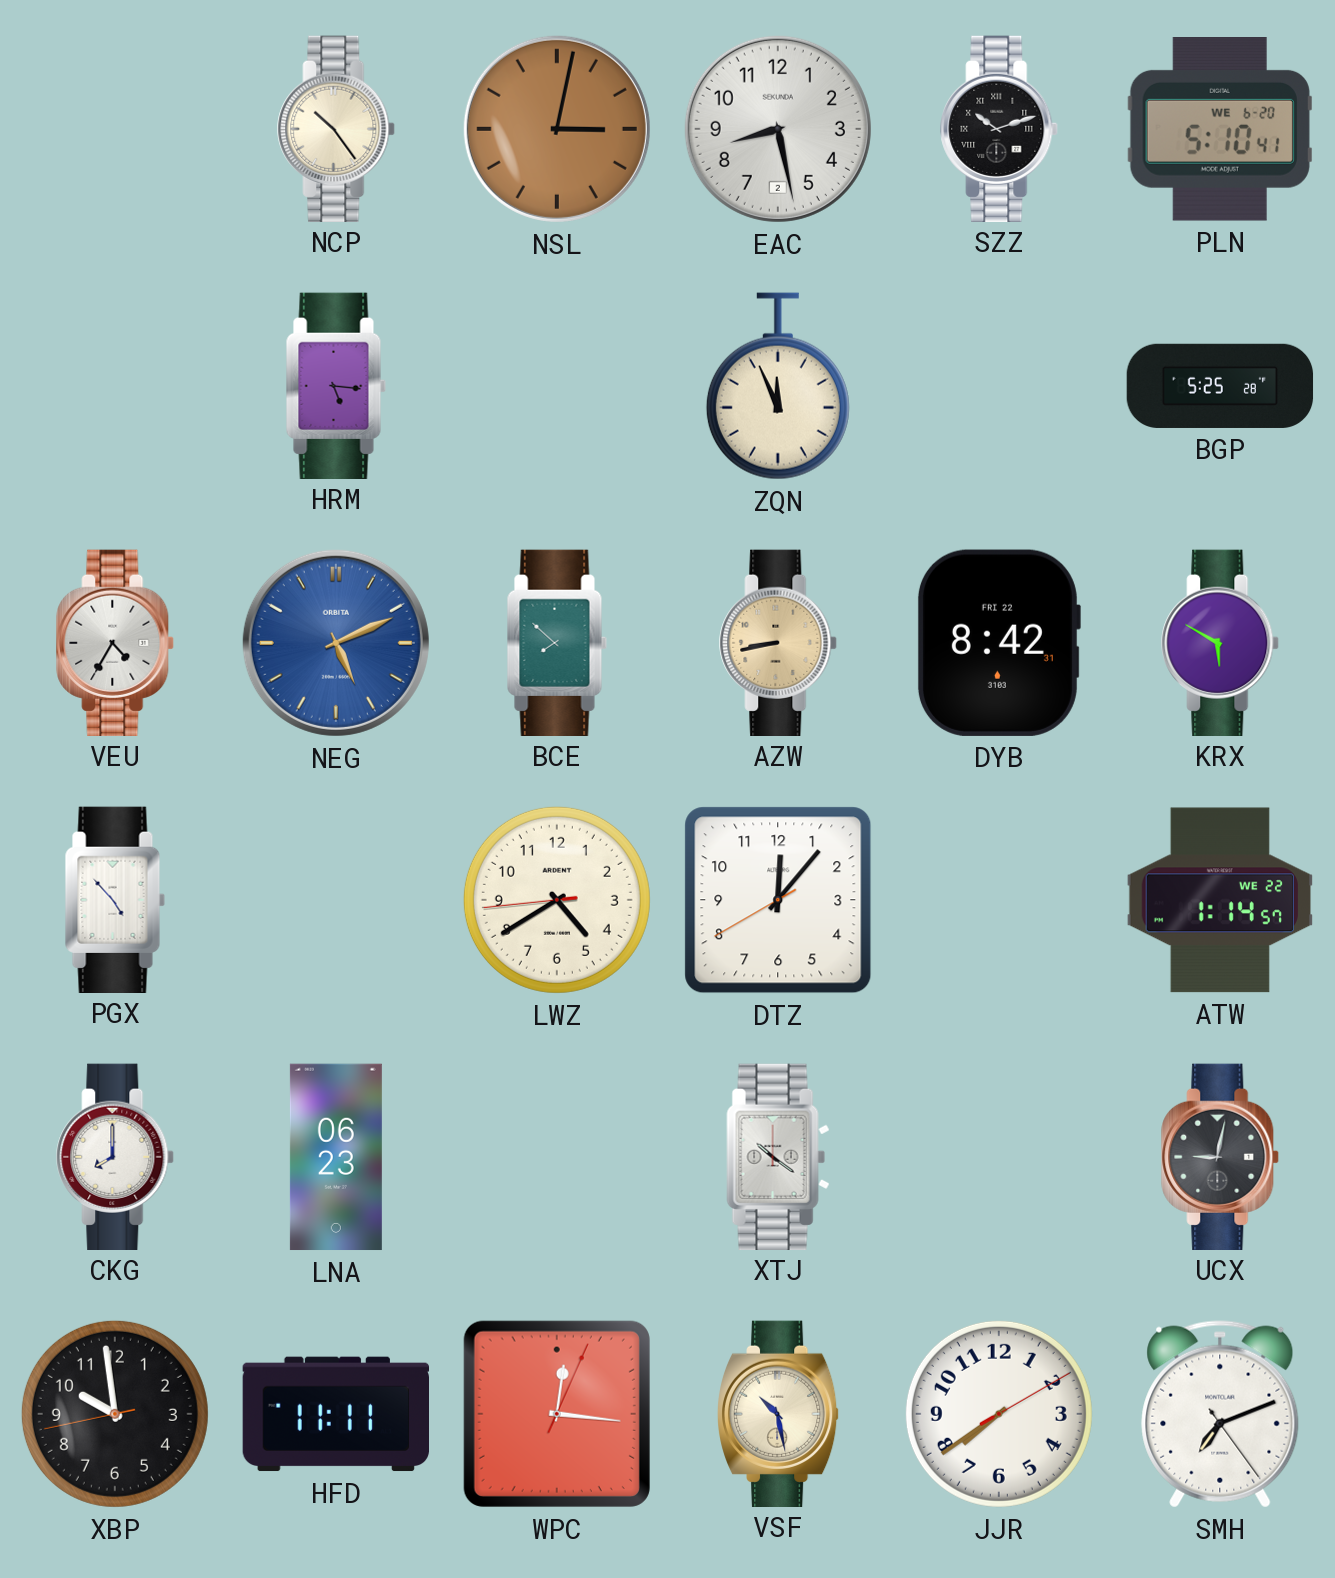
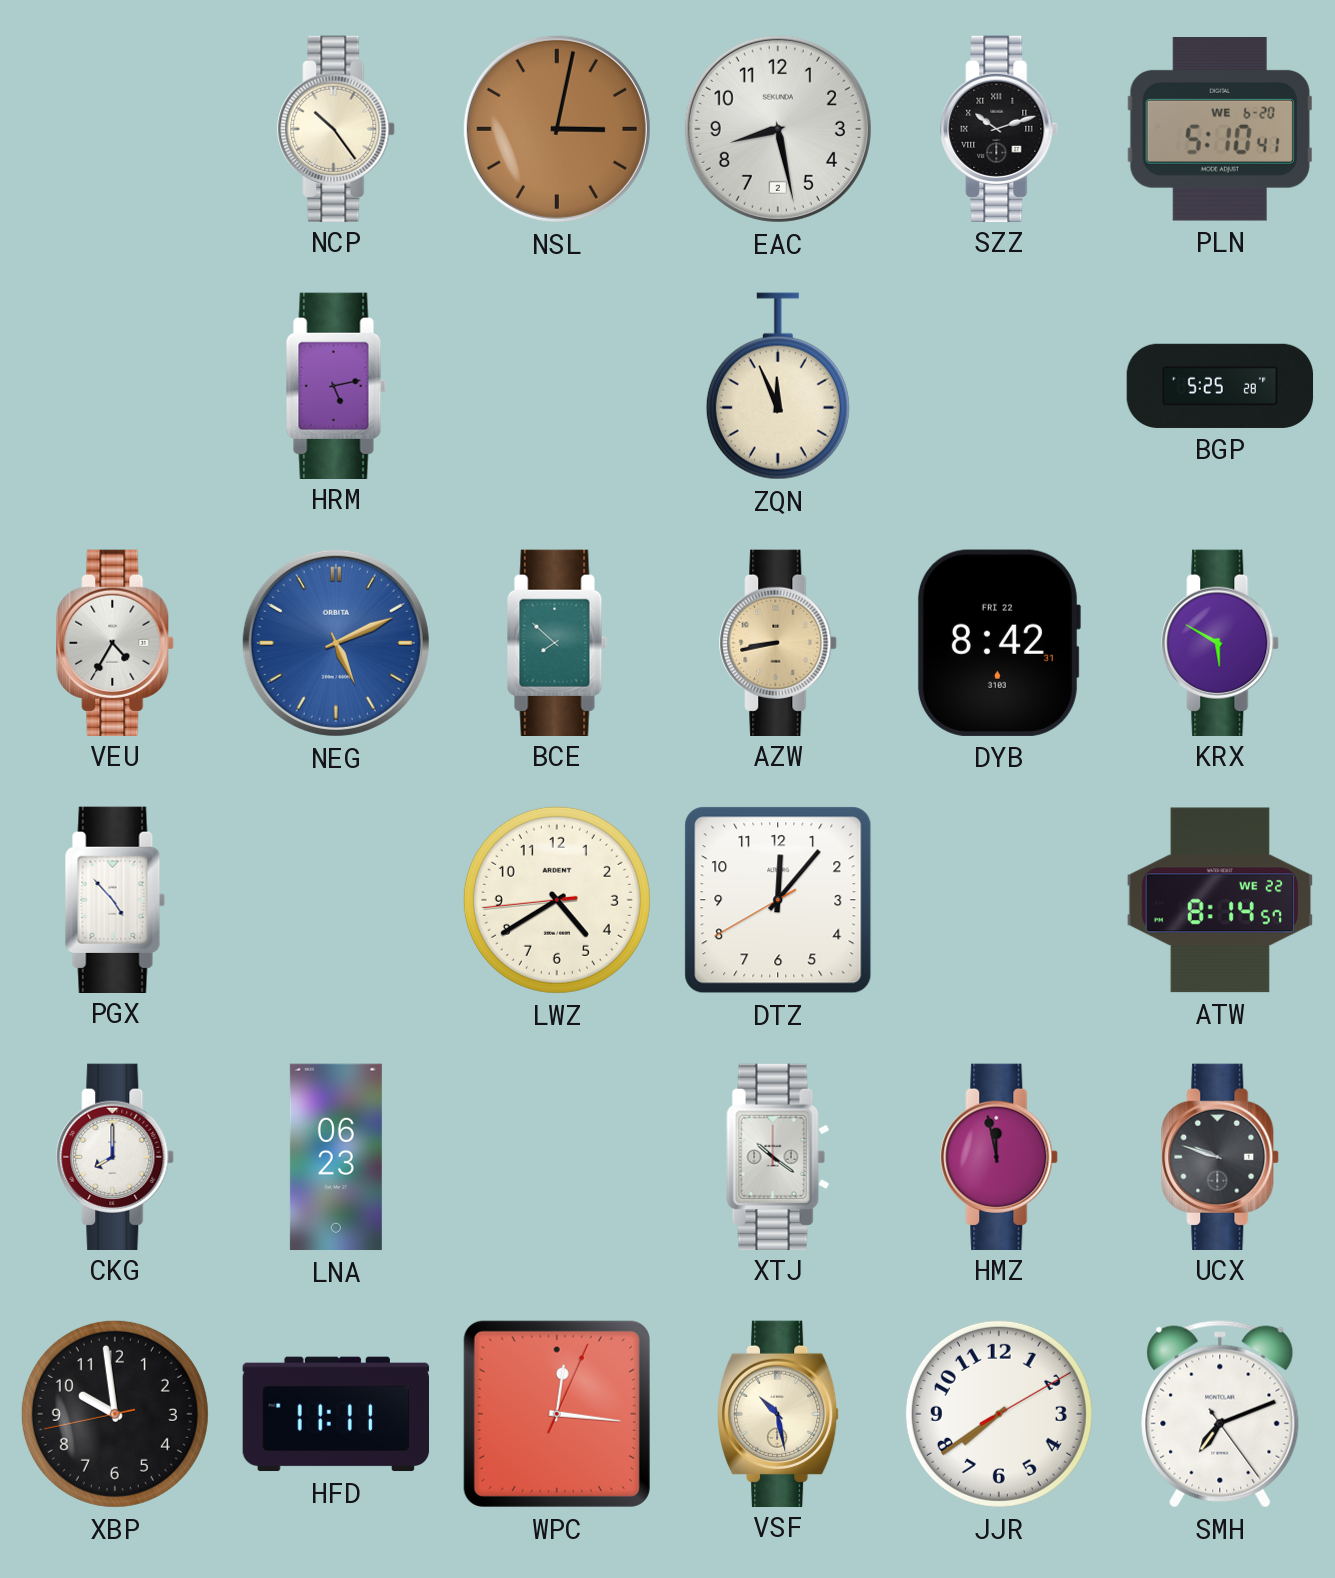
HRM: 5:16 -> 5:13
ATW: 1:14 -> 8:14
HMZ: none -> 11:58
UCX: 9:02 -> 9:48
